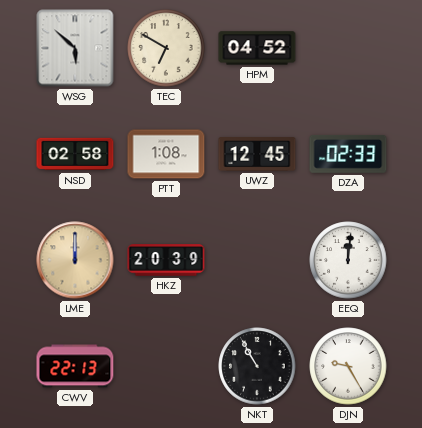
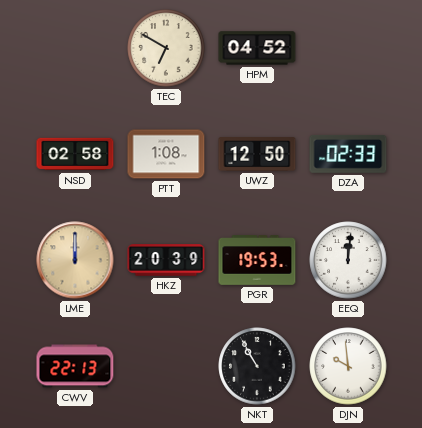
WSG: 5:52 -> none
UWZ: 12:45 -> 12:50
PGR: none -> 19:53
DJN: 9:25 -> 9:59
